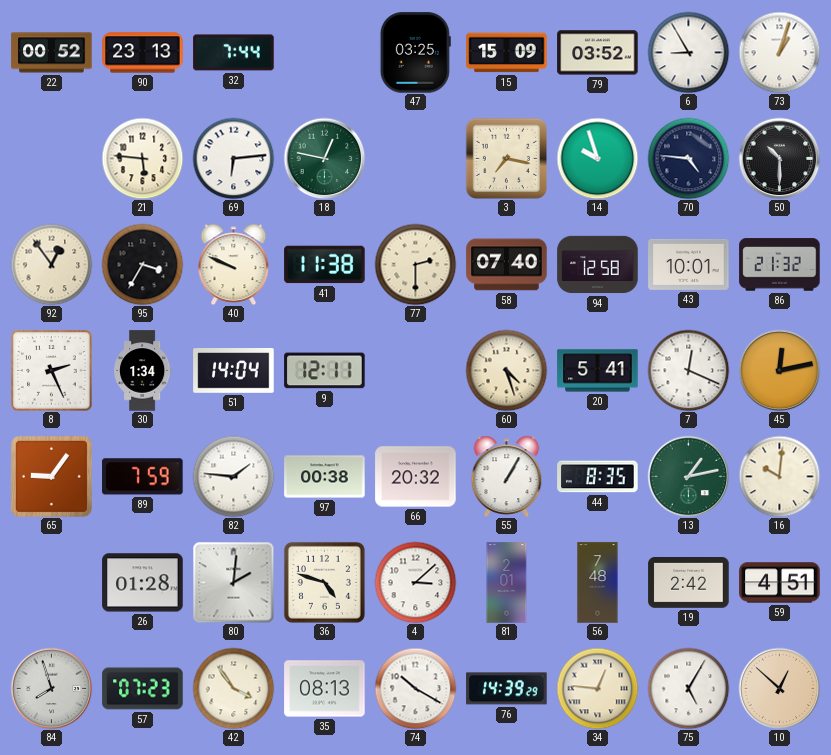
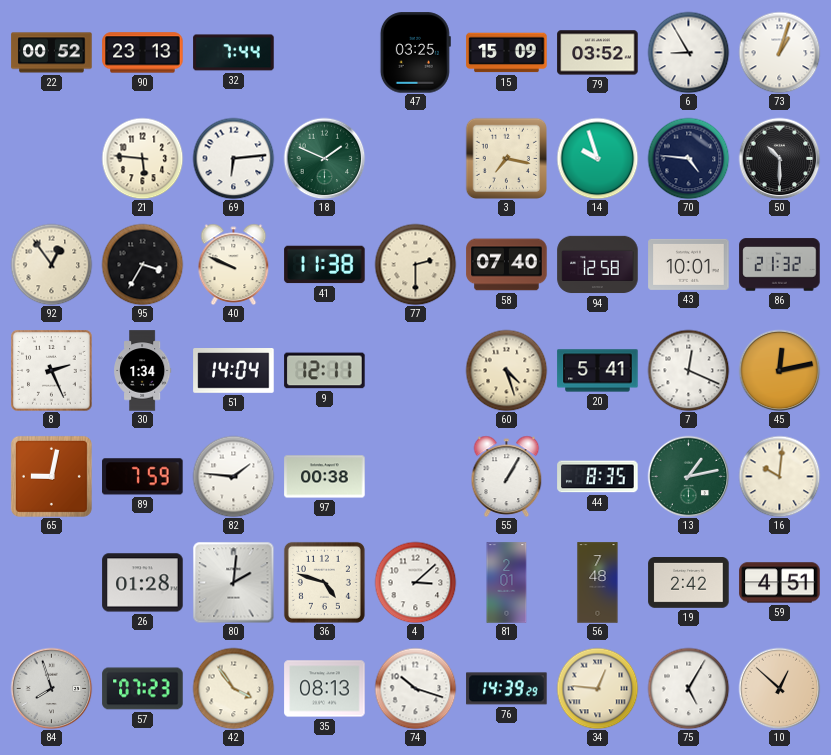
18: 12:47 -> 1:49
65: 9:06 -> 9:02
66: 20:32 -> none
74: 10:20 -> 10:18
